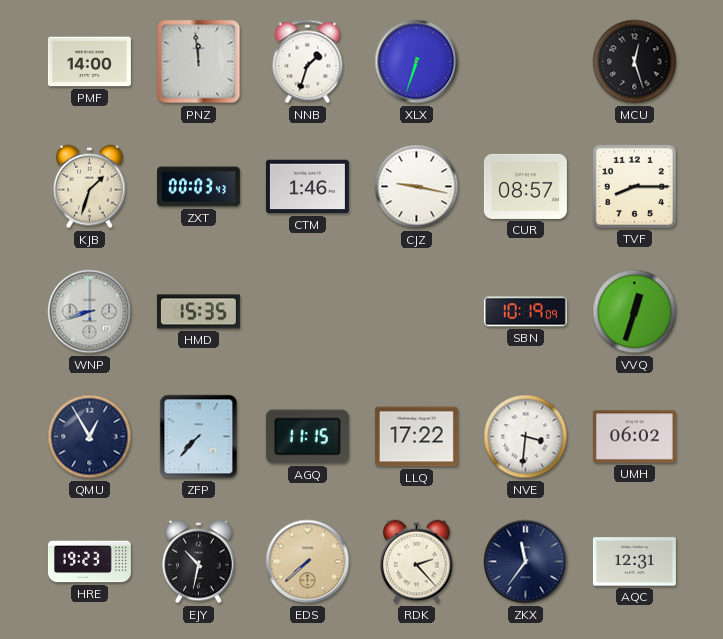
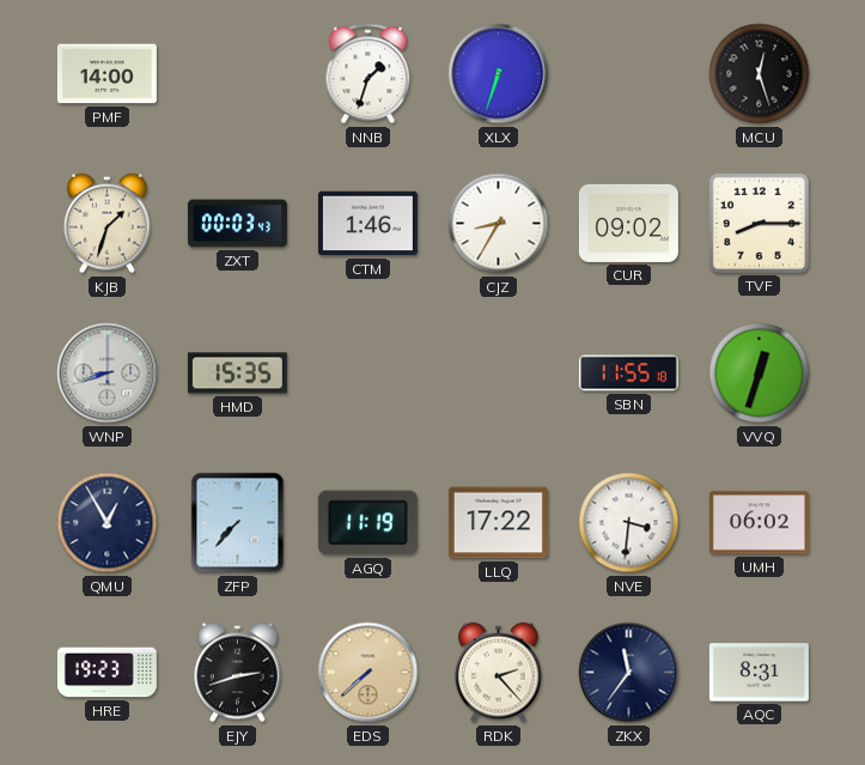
PNZ: 11:59 -> none
CJZ: 9:17 -> 8:35
CUR: 08:57 -> 09:02
SBN: 10:19 -> 11:55
AGQ: 11:15 -> 11:19
EJY: 10:32 -> 2:42
AQC: 12:31 -> 8:31
